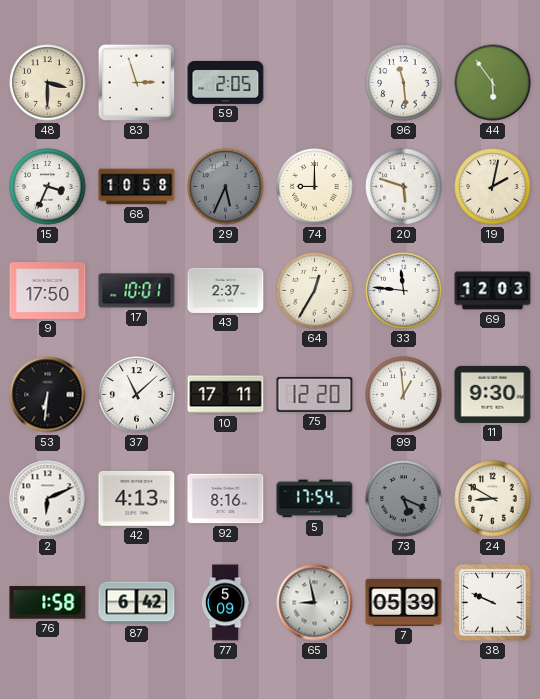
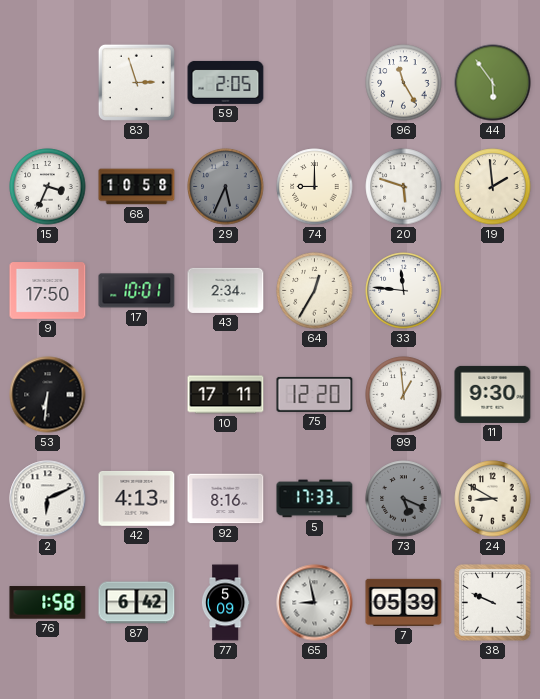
48: 3:30 -> none
96: 11:29 -> 11:25
19: 2:02 -> 1:59
43: 2:37 -> 2:34
69: 12:03 -> none
37: 11:08 -> none
5: 17:54 -> 17:33
